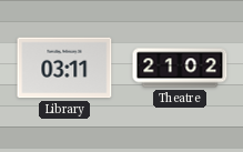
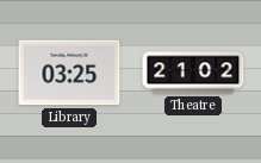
Library: 03:11 -> 03:25
